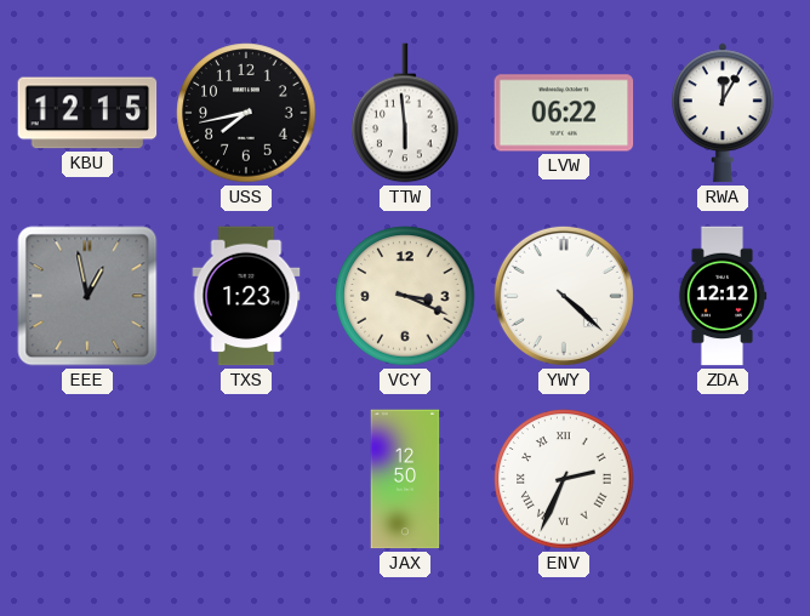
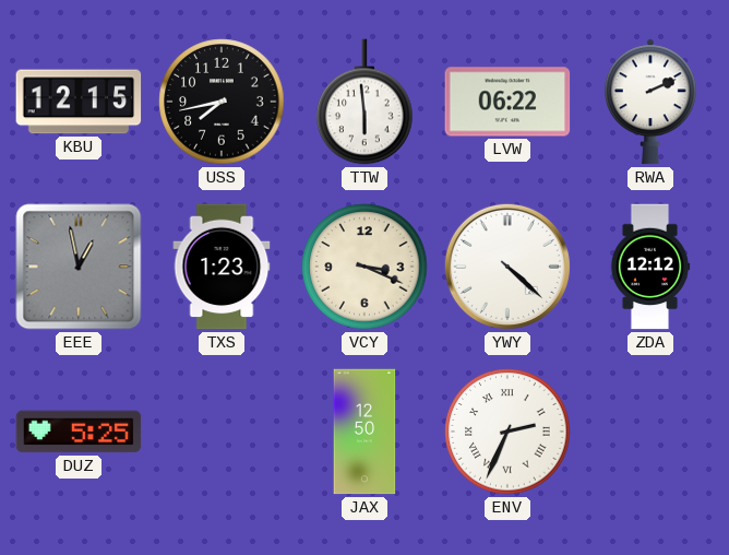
RWA: 12:05 -> 2:11
DUZ: none -> 5:25
